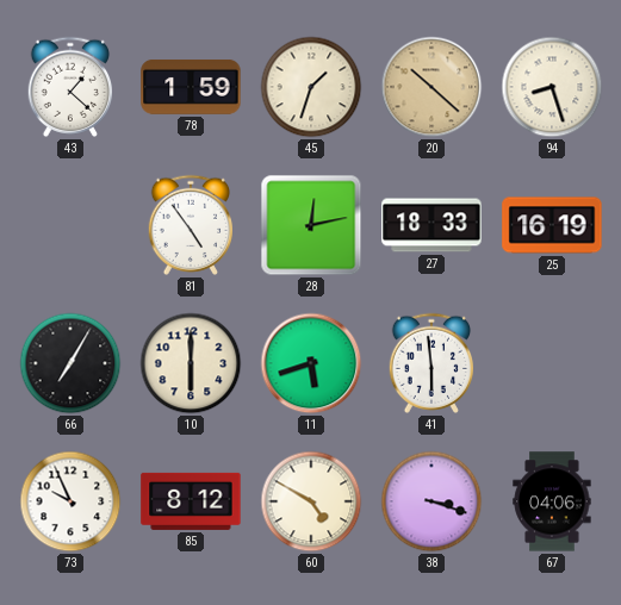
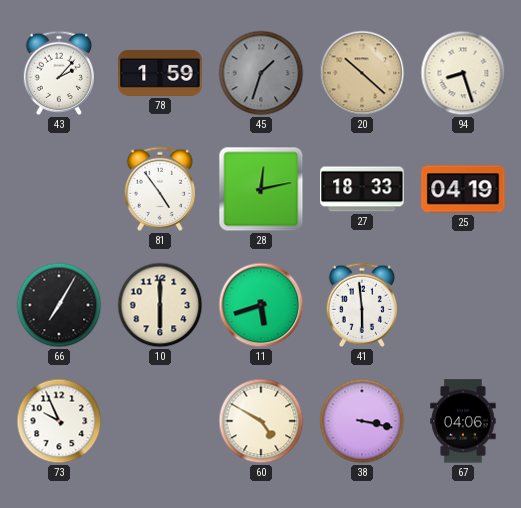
43: 1:22 -> 2:07
45 dial: cream -> grey
25: 16:19 -> 04:19
85: 8:12 -> none
38: 3:18 -> 3:17
